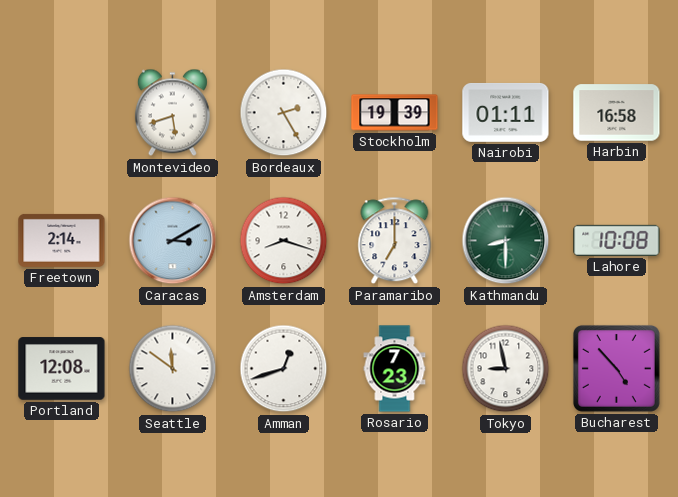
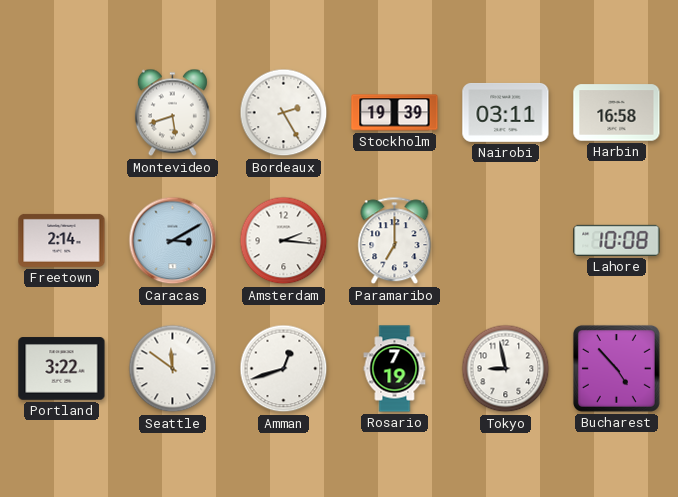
Nairobi: 01:11 -> 03:11
Amsterdam: 8:18 -> 2:16
Kathmandu: 8:30 -> none
Portland: 12:08 -> 3:22
Rosario: 7:23 -> 7:19
